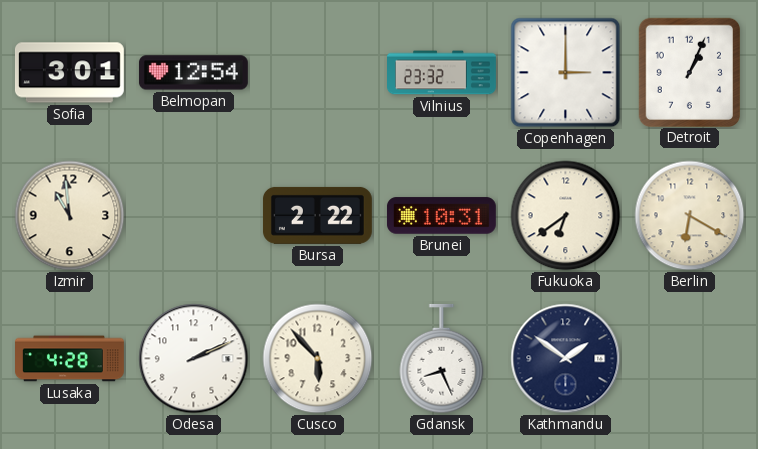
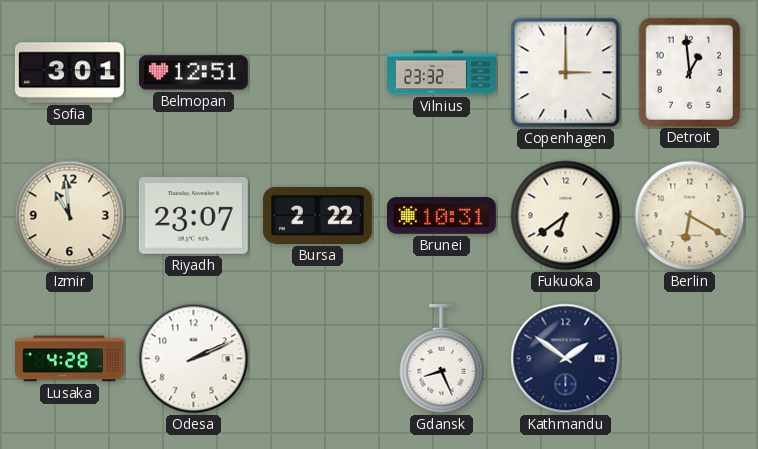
Belmopan: 12:54 -> 12:51
Detroit: 1:04 -> 12:59
Riyadh: none -> 23:07
Cusco: 5:53 -> none
